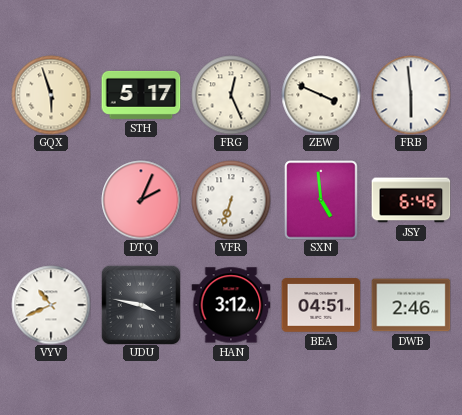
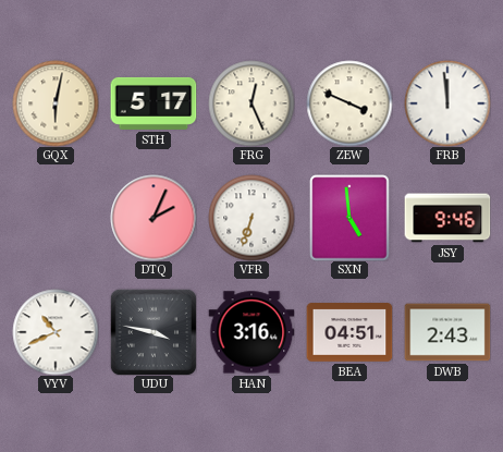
GQX: 5:57 -> 6:02
FRB: 5:59 -> 11:59
JSY: 6:46 -> 9:46
HAN: 3:12 -> 3:16
DWB: 2:46 -> 2:43
